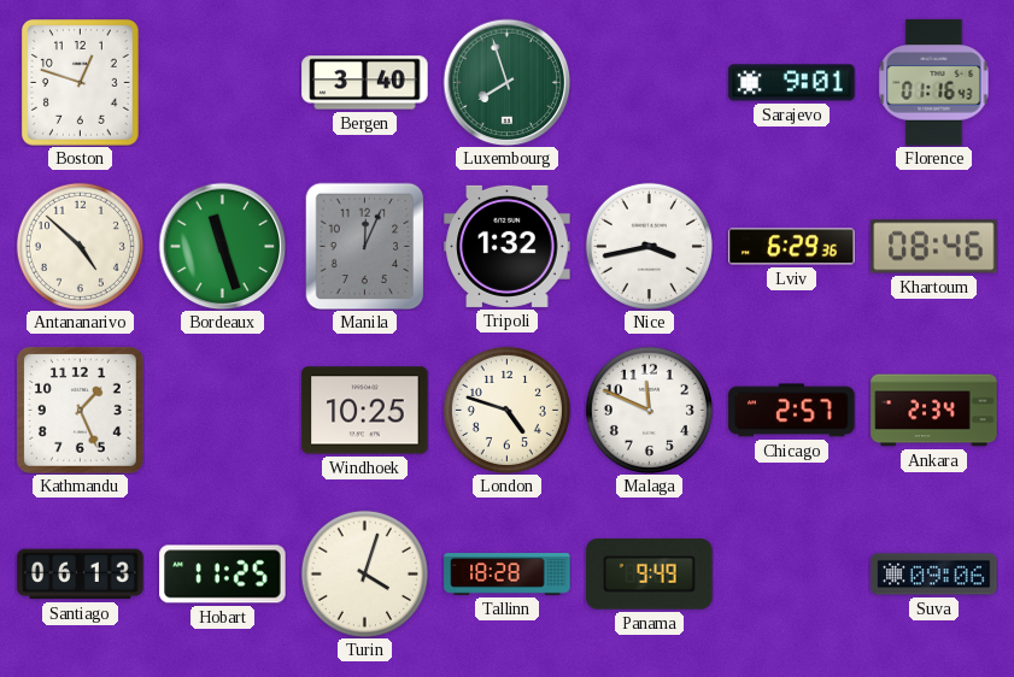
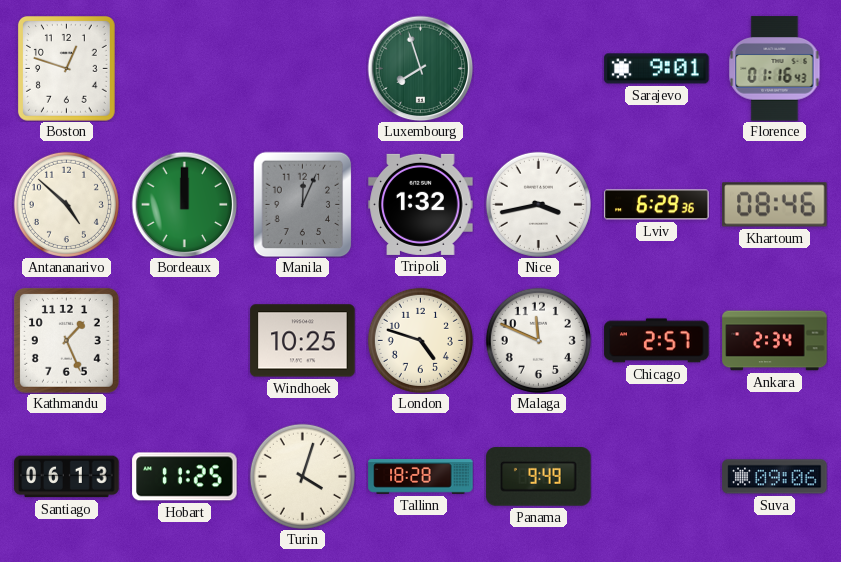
Bergen: 3:40 -> none
Bordeaux: 11:27 -> 12:00
